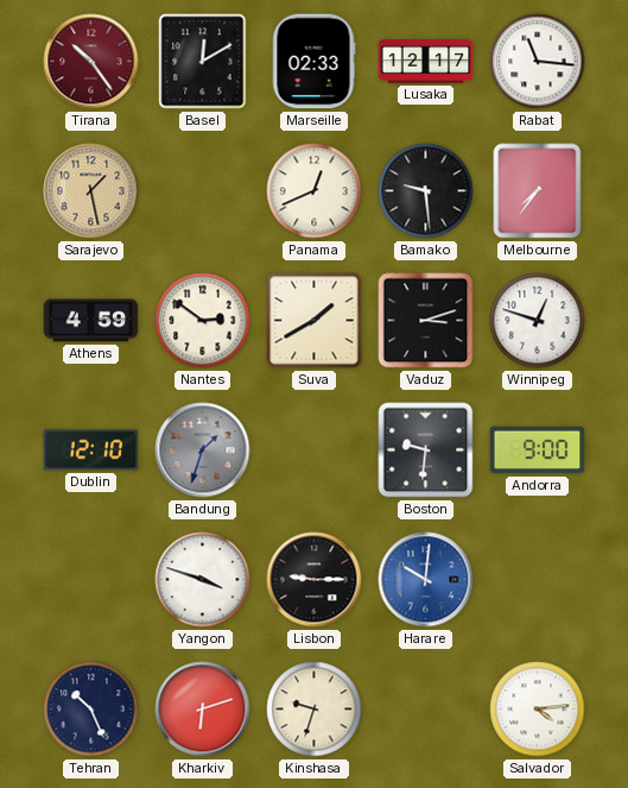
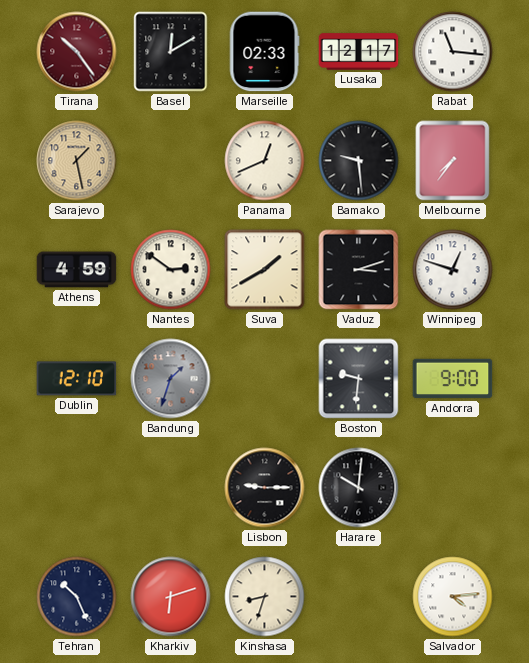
Yangon: 3:48 -> none
Harare dial: blue -> black
Kinshasa: 9:33 -> 8:33
